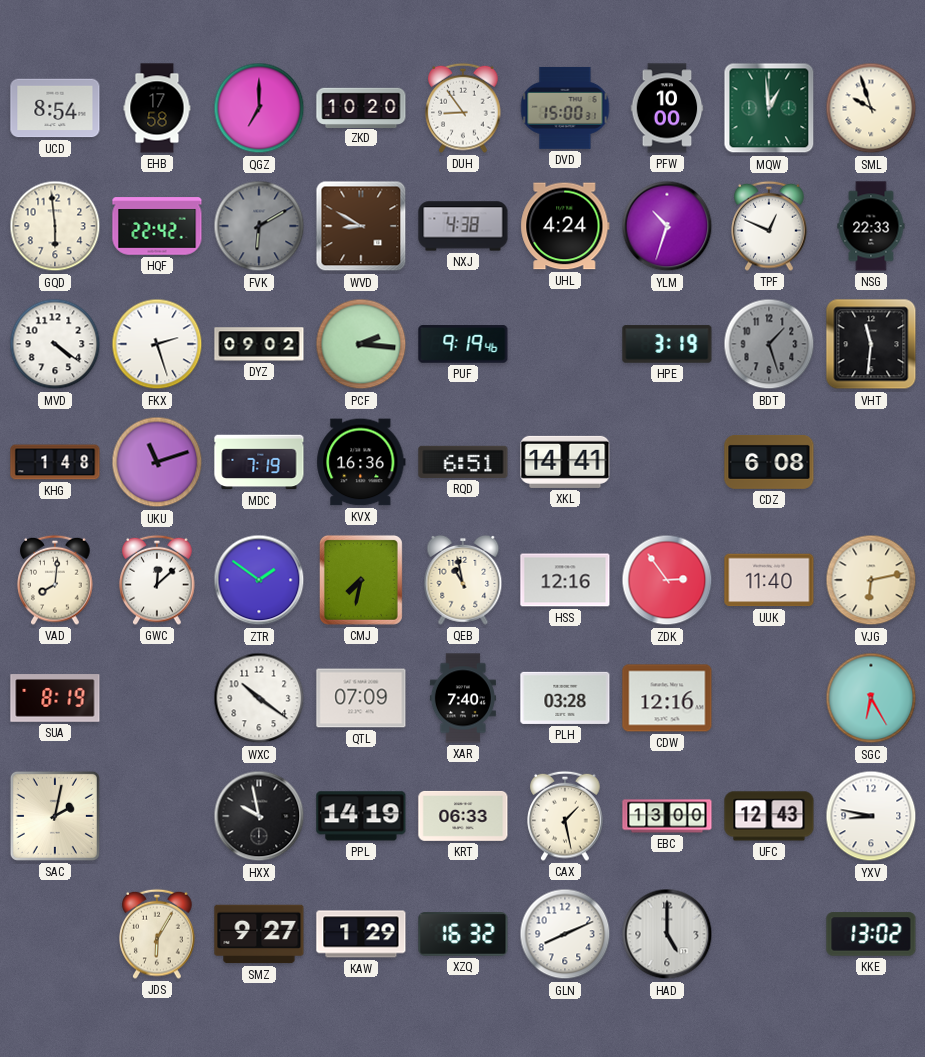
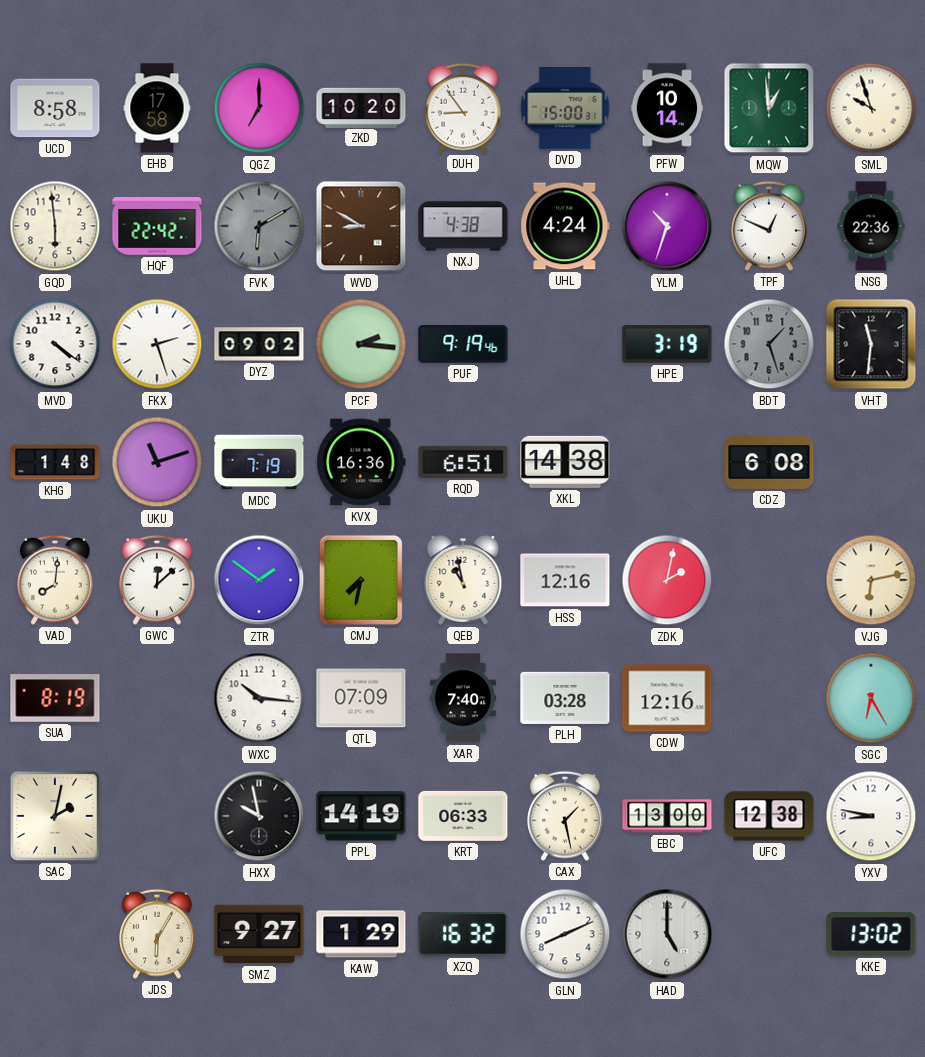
UCD: 8:54 -> 8:58
PFW: 10:00 -> 10:14
NSG: 22:33 -> 22:36
XKL: 14:41 -> 14:38
ZDK: 2:54 -> 2:02
UUK: 11:40 -> none
WXC: 10:21 -> 10:16
UFC: 12:43 -> 12:38
